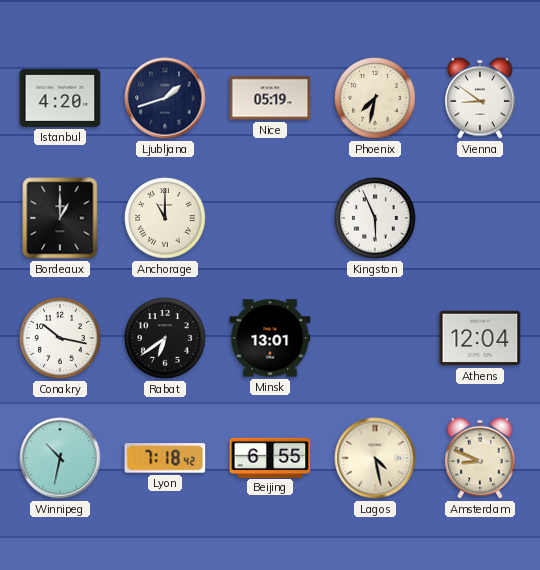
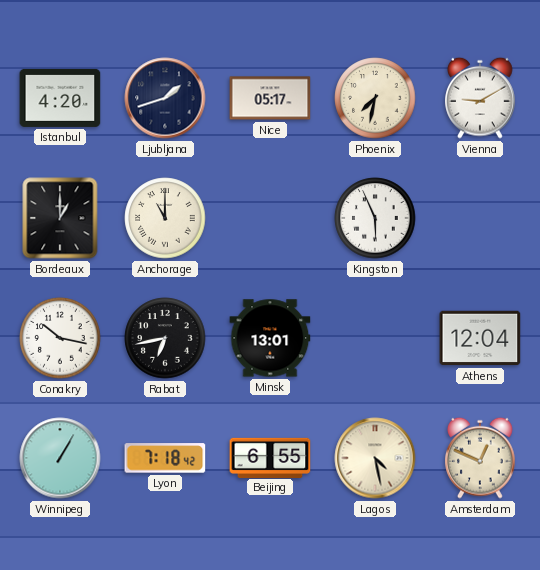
Nice: 05:19 -> 05:17
Vienna: 8:51 -> 9:10
Rabat: 6:39 -> 6:43
Winnipeg: 10:32 -> 1:05
Amsterdam: 8:49 -> 12:49
